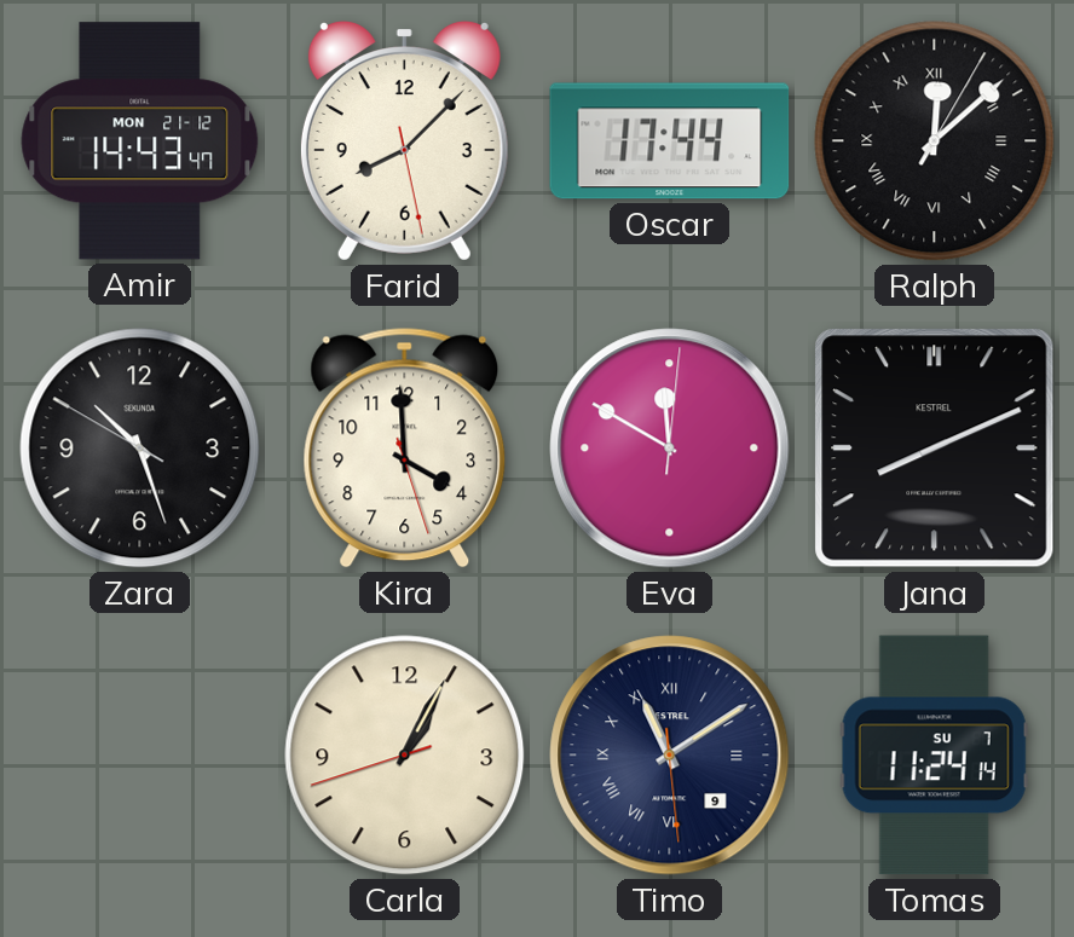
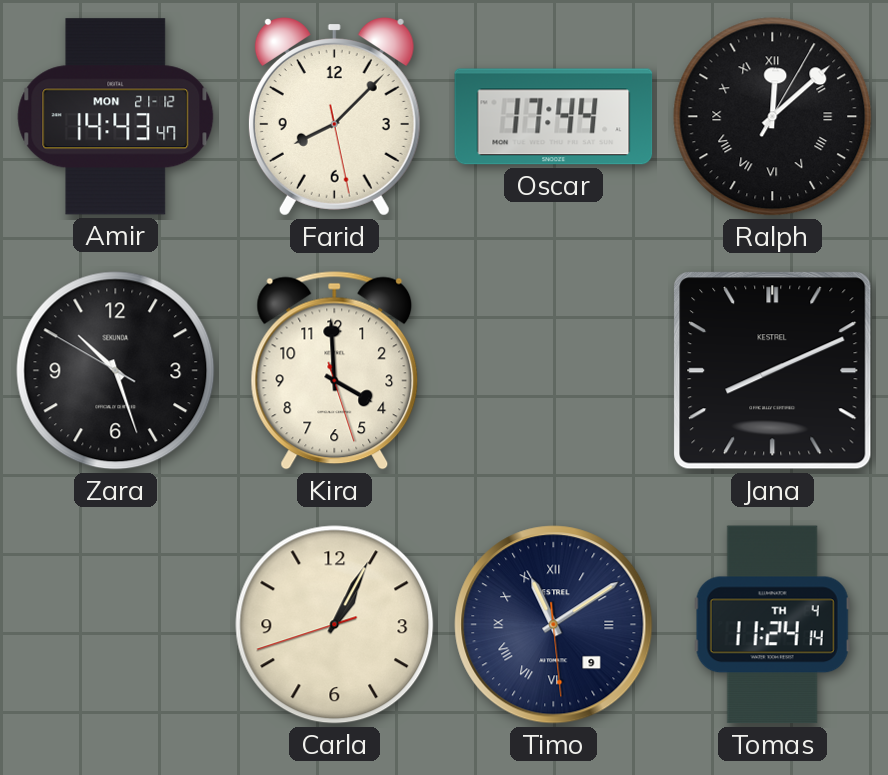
Eva: 11:50 -> none
Tomas date: SU 7 -> TH 4
